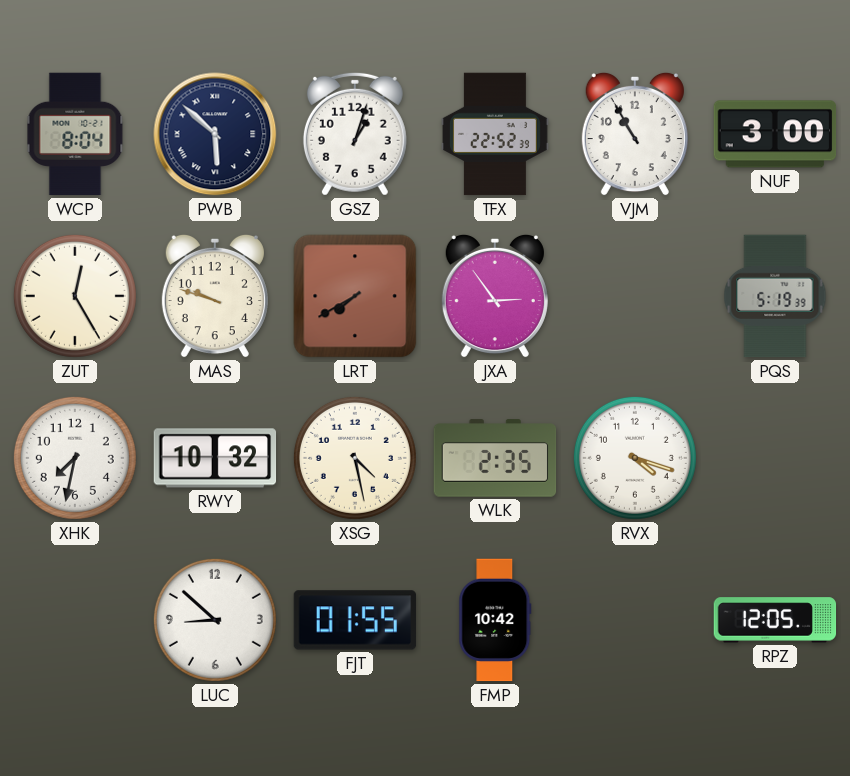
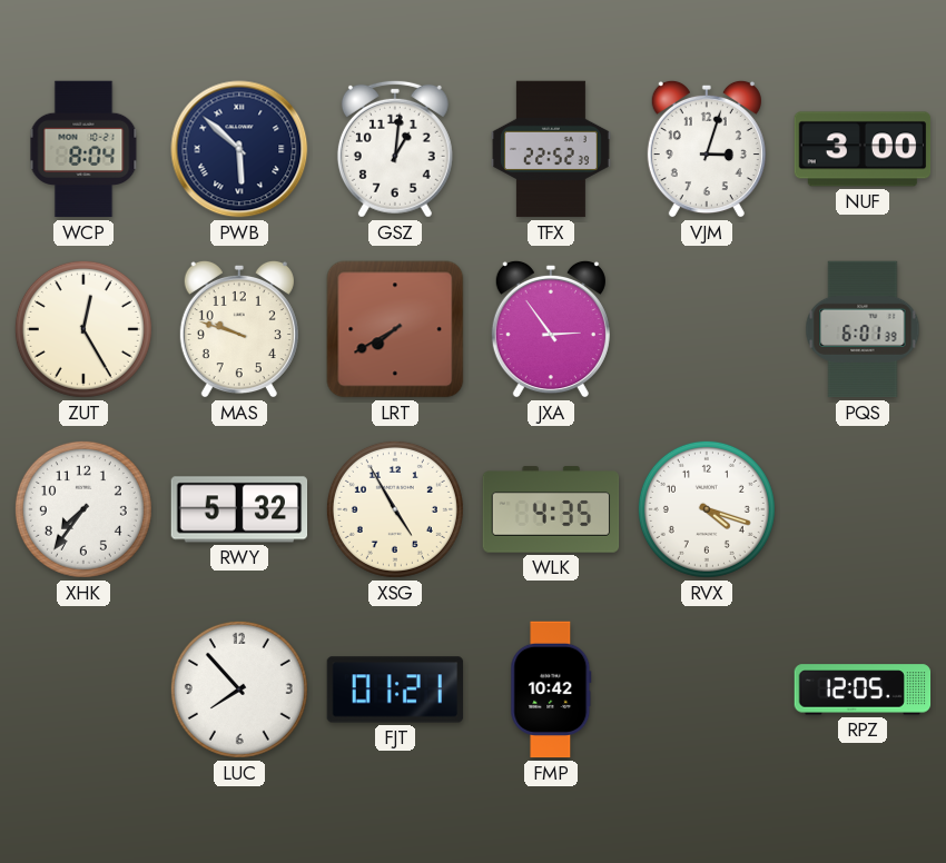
GSZ: 1:03 -> 1:01
VJM: 10:55 -> 3:03
PQS: 5:19 -> 6:01
XHK: 7:32 -> 7:36
RWY: 10:32 -> 5:32
XSG: 4:28 -> 4:55
WLK: 2:35 -> 4:35
LUC: 8:52 -> 7:53
FJT: 01:55 -> 01:21
